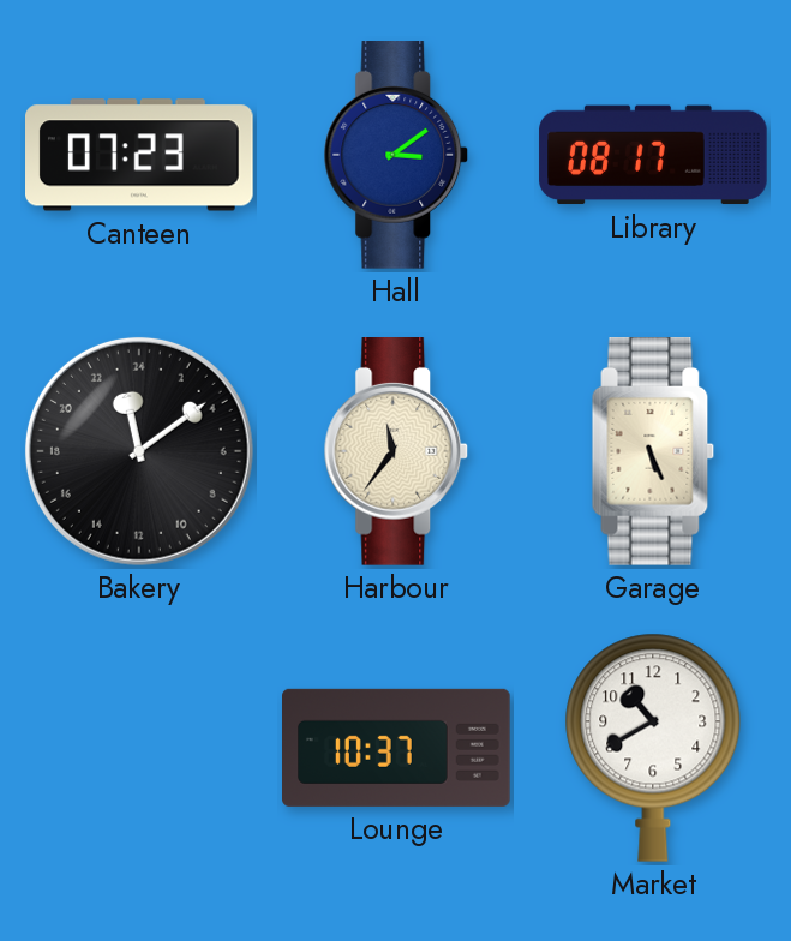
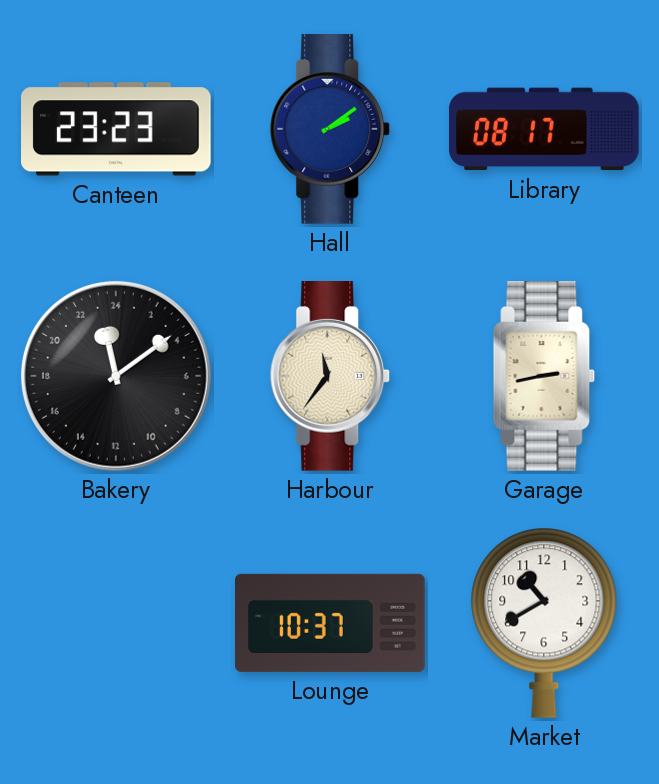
Canteen: 07:23 -> 23:23
Hall: 3:09 -> 2:09
Garage: 5:26 -> 2:43
